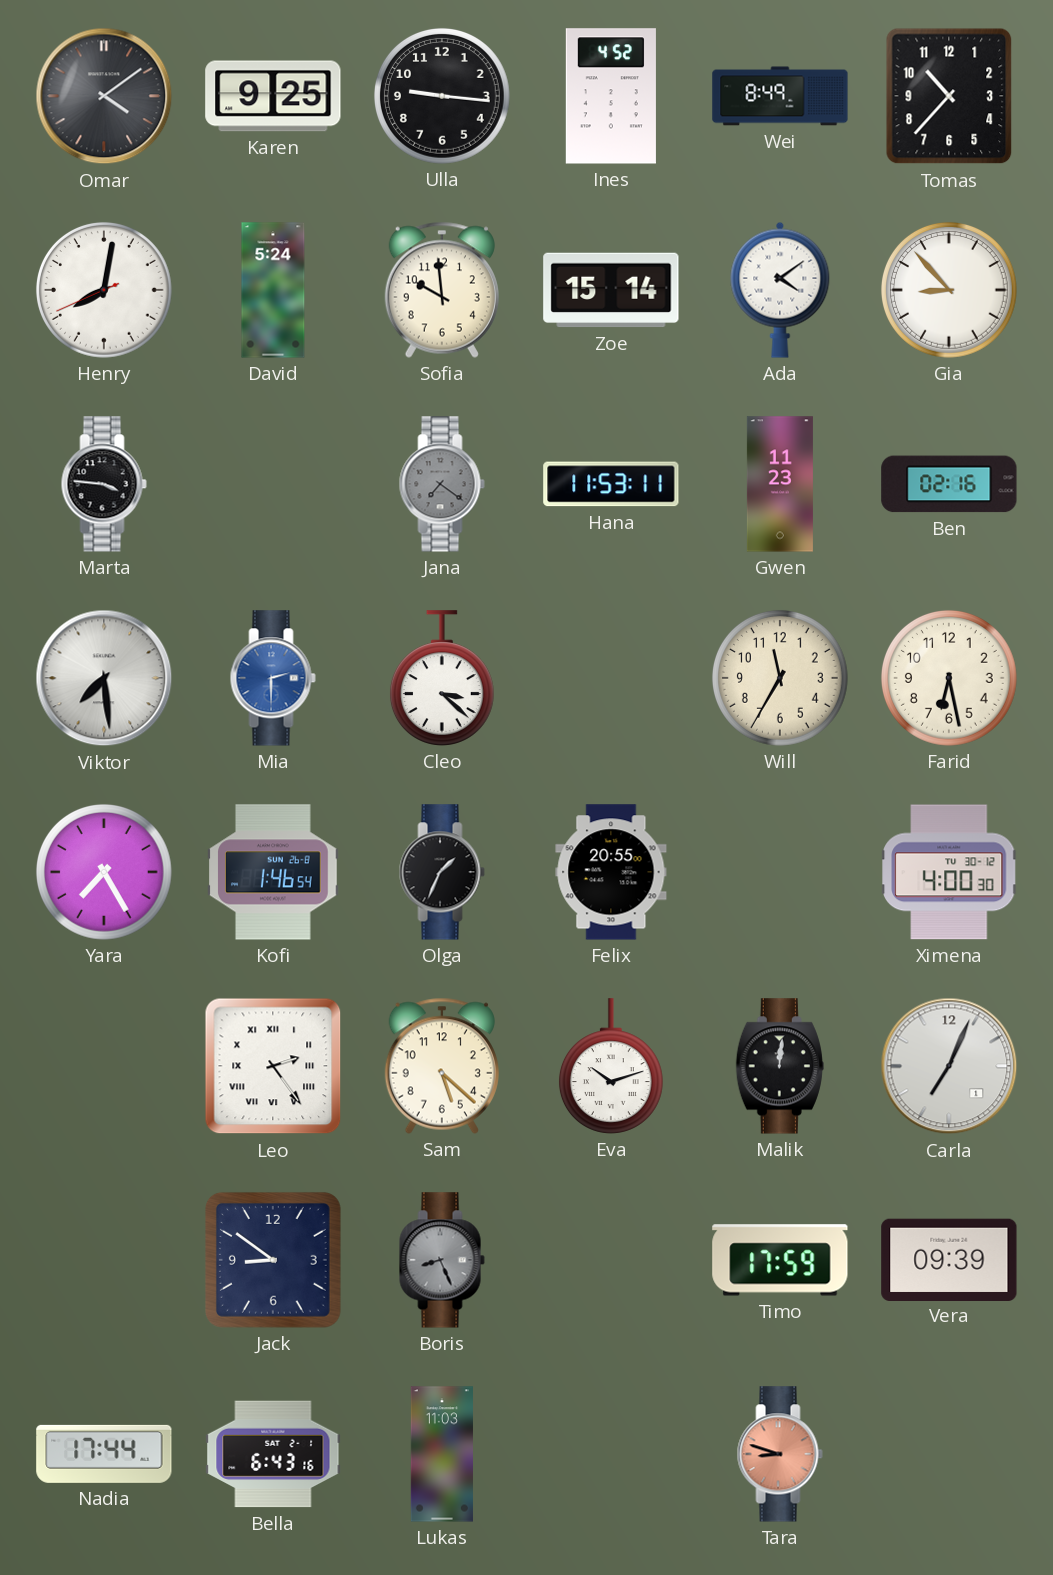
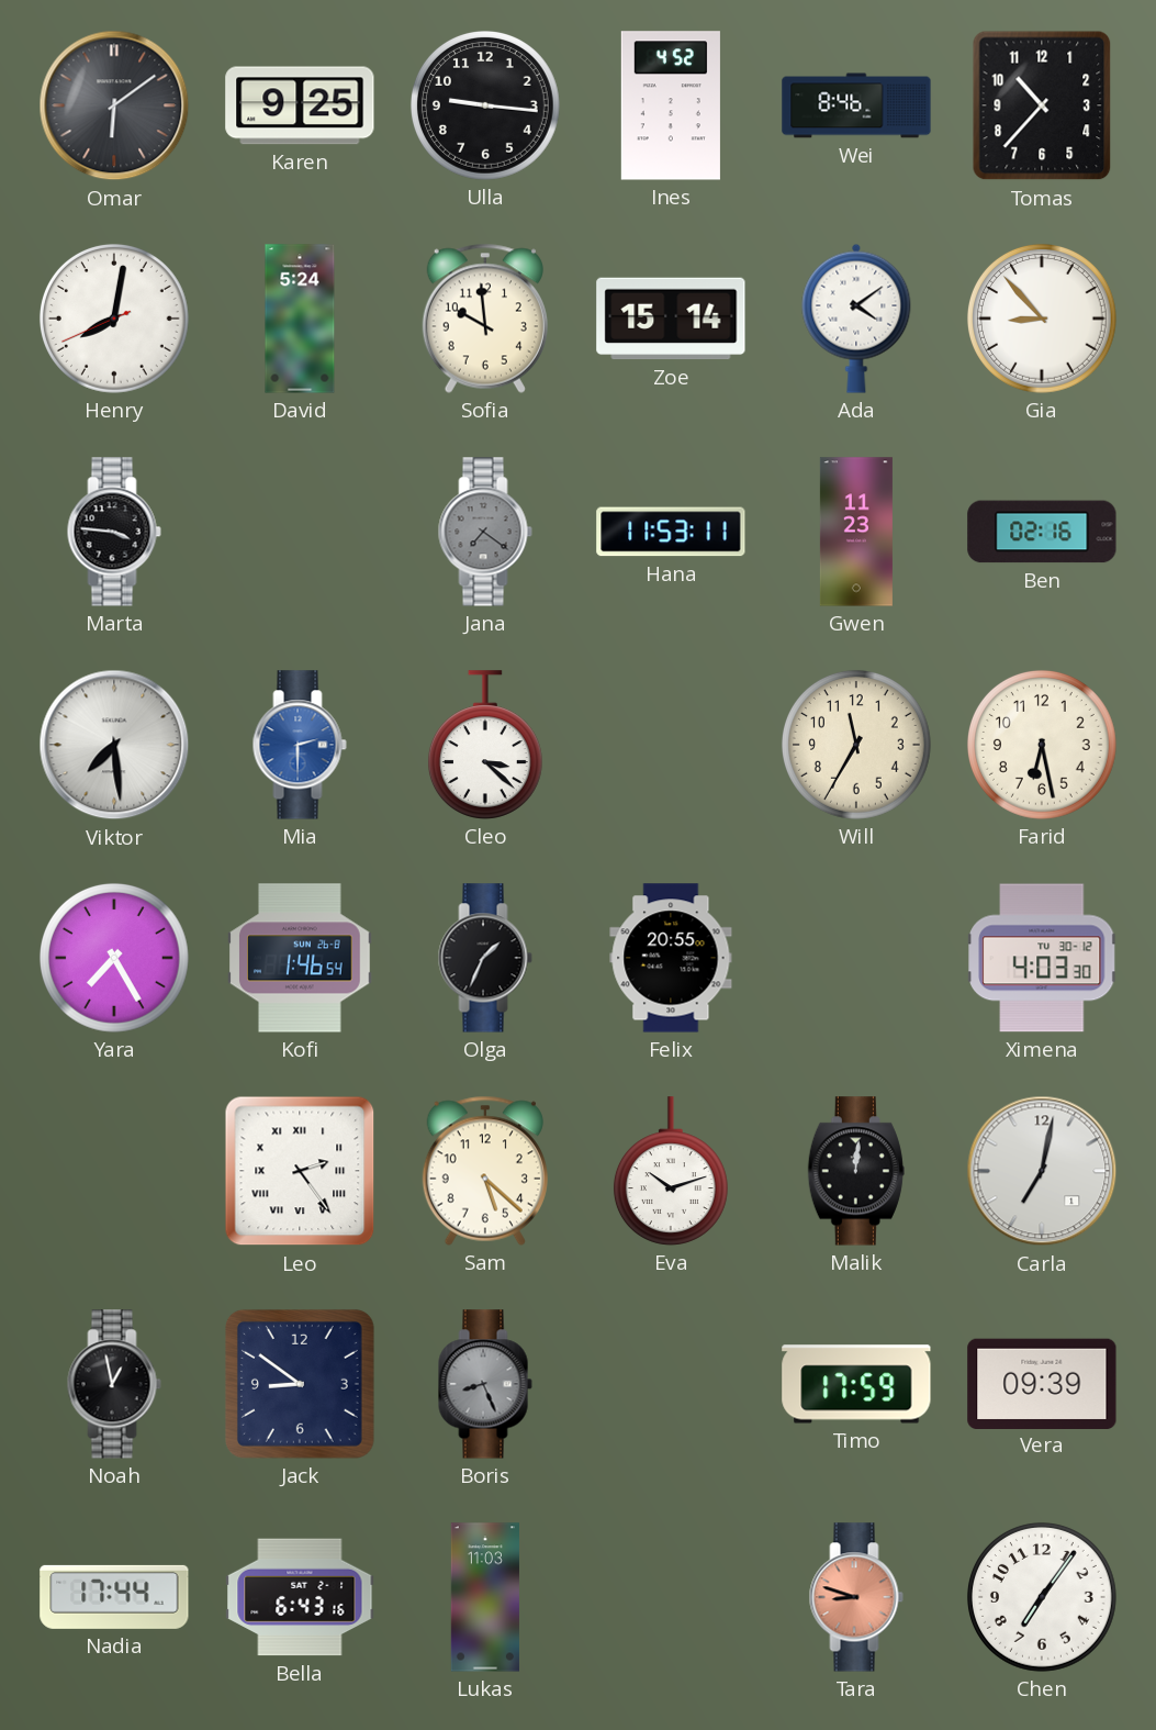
Omar: 4:09 -> 6:09
Wei: 8:49 -> 8:46
Ximena: 4:00 -> 4:03
Carla: 7:04 -> 7:02
Noah: none -> 12:58
Chen: none -> 7:06
